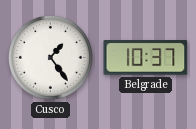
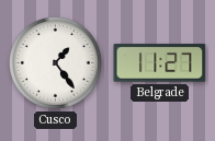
Belgrade: 10:37 -> 11:27
